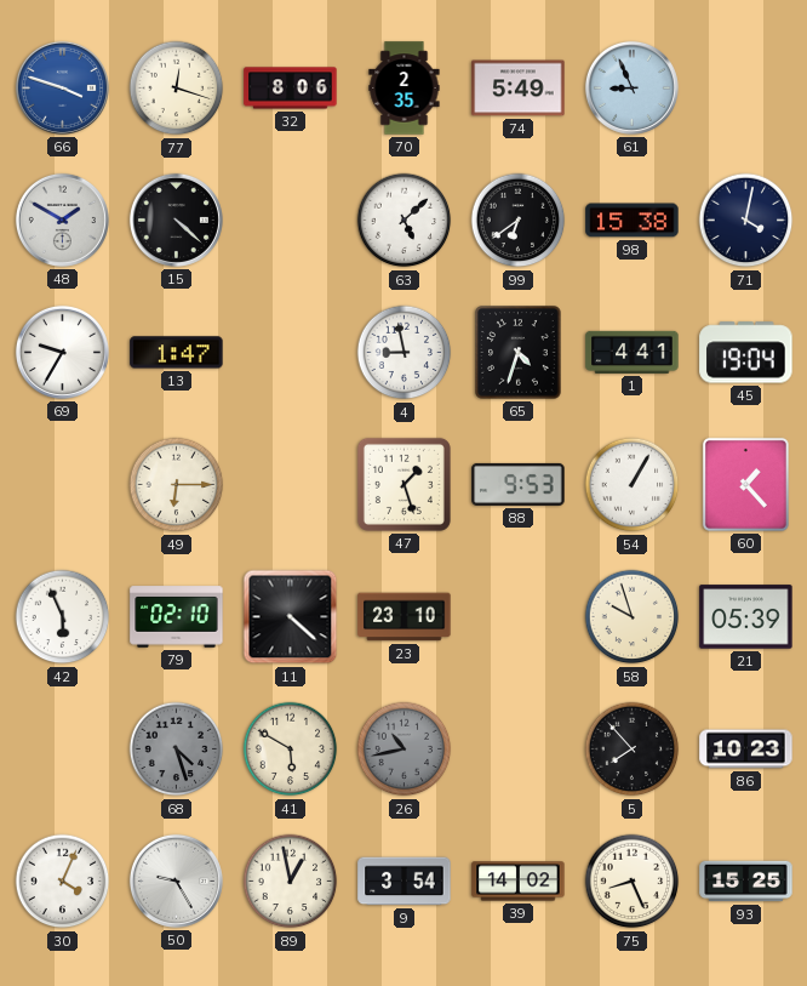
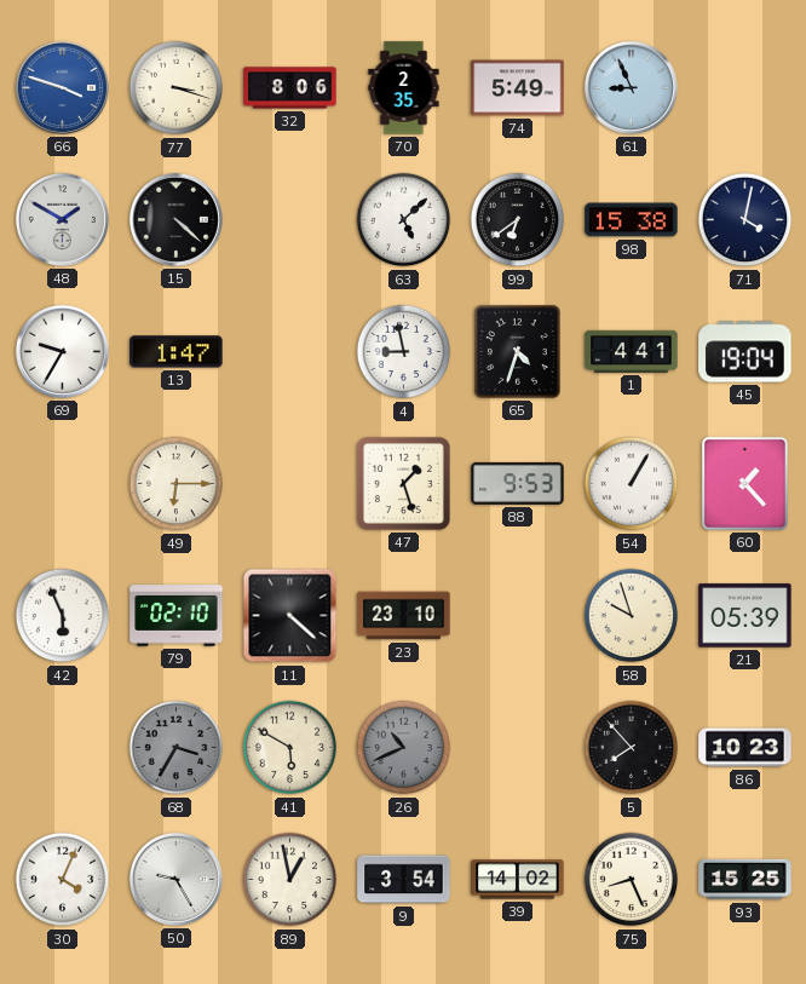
77: 12:18 -> 3:18
68: 4:27 -> 3:35
26: 10:43 -> 10:41
